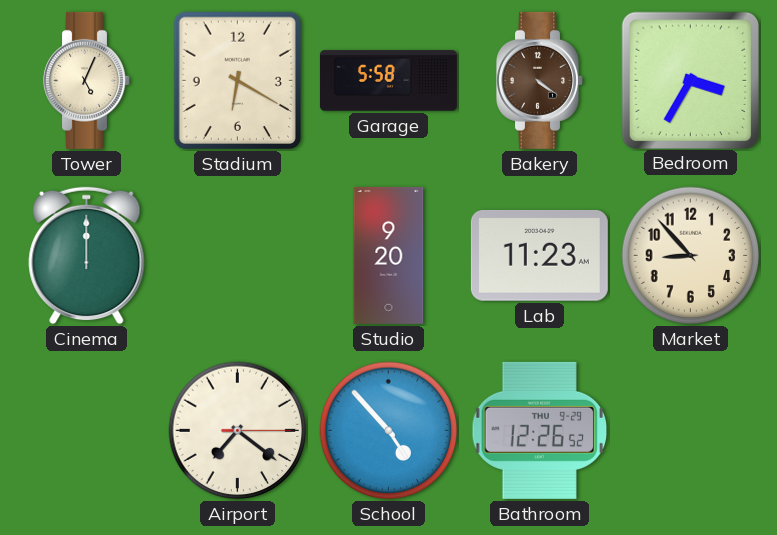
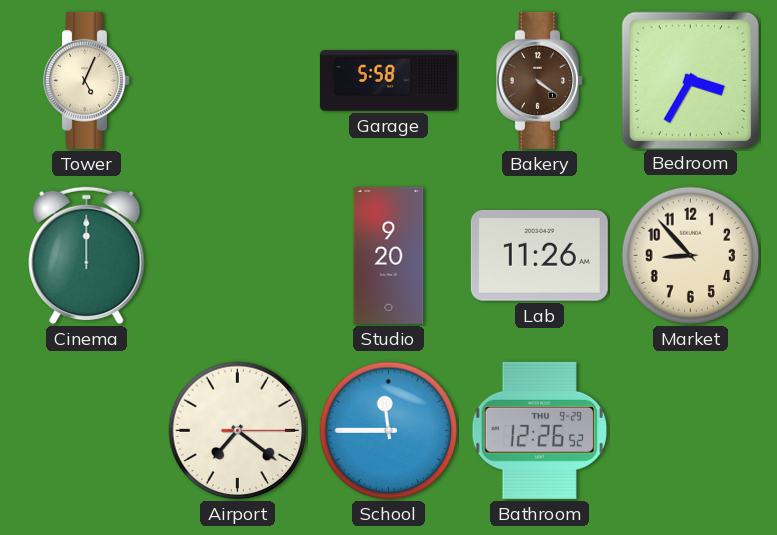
Stadium: 6:20 -> none
Lab: 11:23 -> 11:26
School: 4:53 -> 11:45
